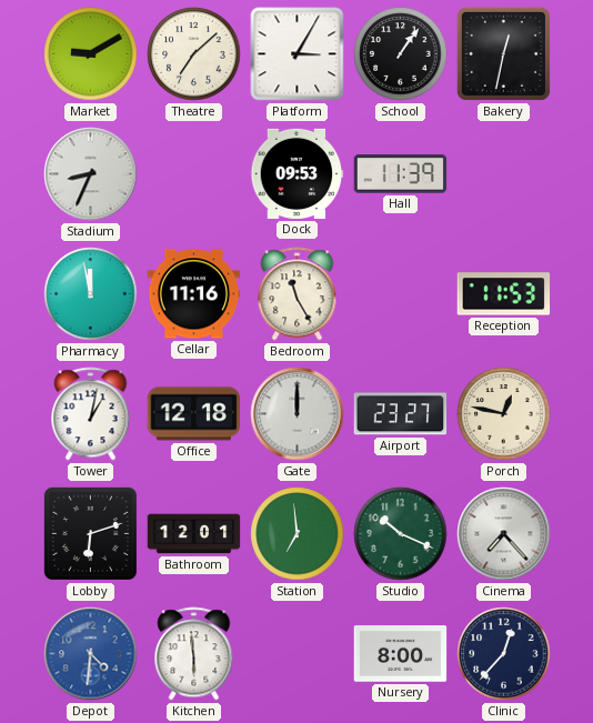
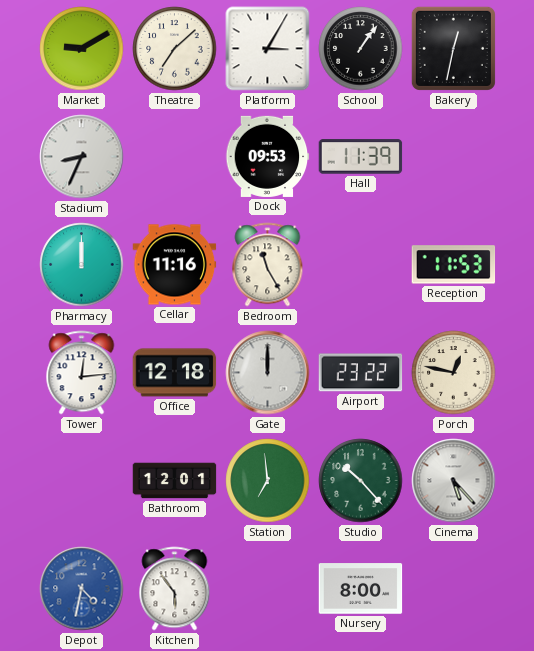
Pharmacy: 11:58 -> 12:00
Tower: 1:02 -> 12:14
Airport: 23:27 -> 23:22
Lobby: 6:12 -> none
Studio: 10:19 -> 10:23
Cinema: 7:23 -> 5:23
Depot: 4:31 -> 4:32
Kitchen: 5:59 -> 5:54
Clinic: 12:37 -> none
